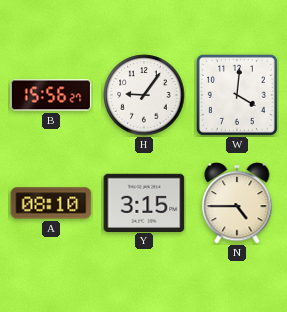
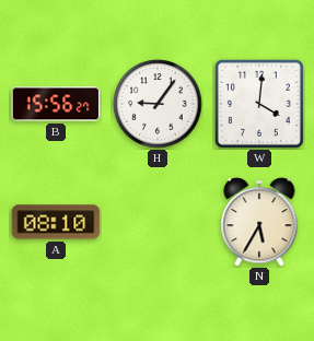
Y: 3:15 -> none
N: 4:45 -> 5:35
